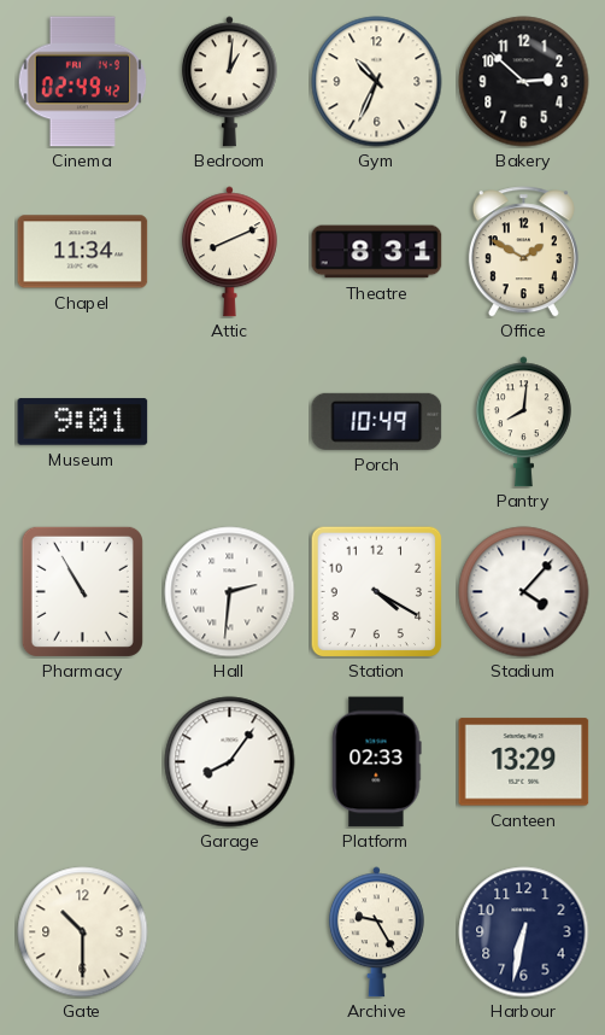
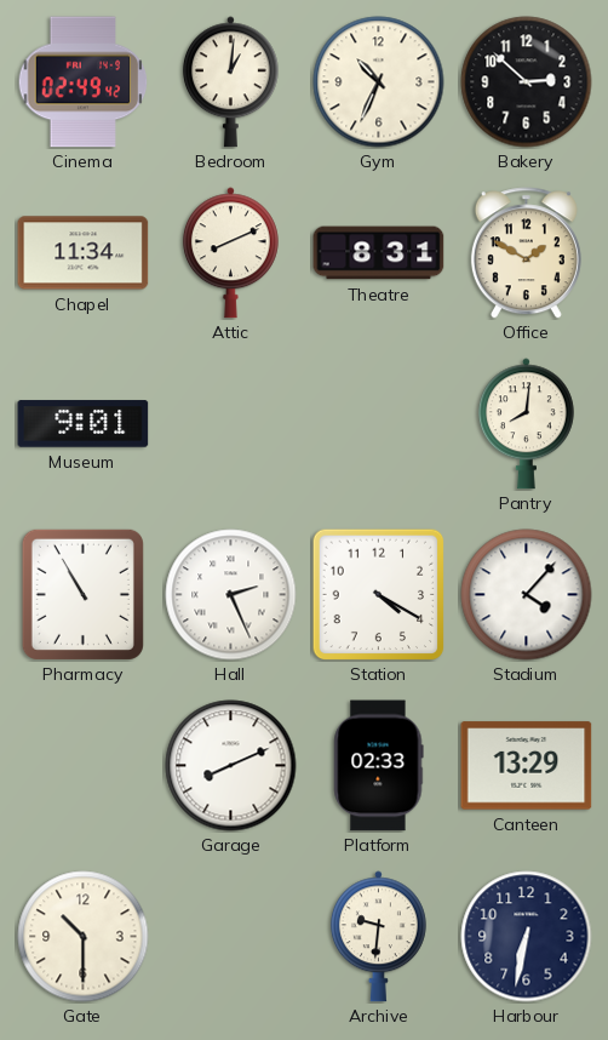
Porch: 10:49 -> none
Hall: 2:31 -> 2:26
Garage: 8:06 -> 8:11
Archive: 9:25 -> 9:31
